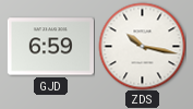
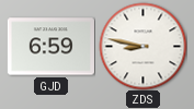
ZDS: 10:17 -> 8:47
